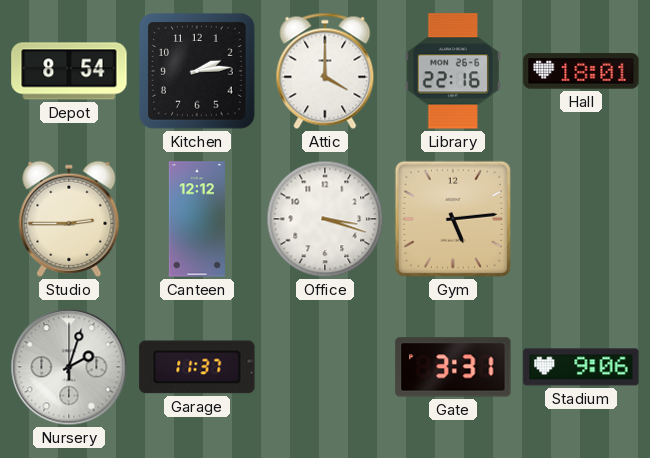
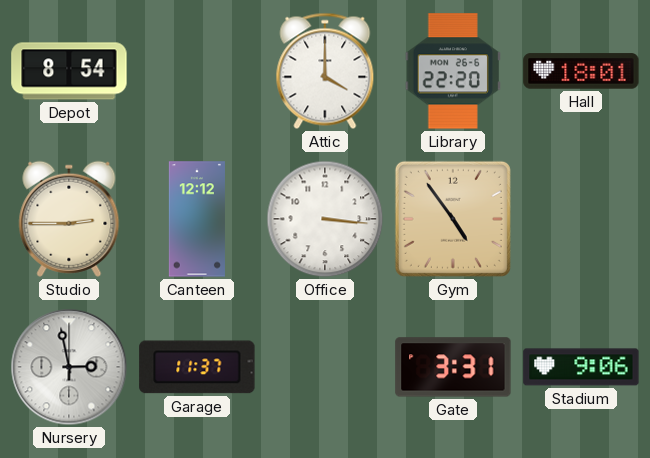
Kitchen: 2:14 -> none
Library: 22:16 -> 22:20
Office: 3:18 -> 3:16
Gym: 5:14 -> 4:54
Nursery: 2:03 -> 2:58
